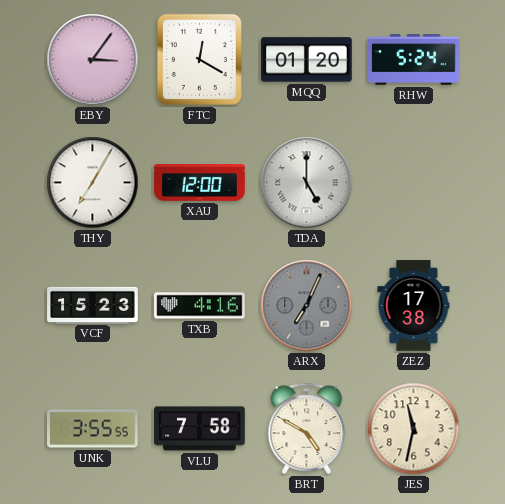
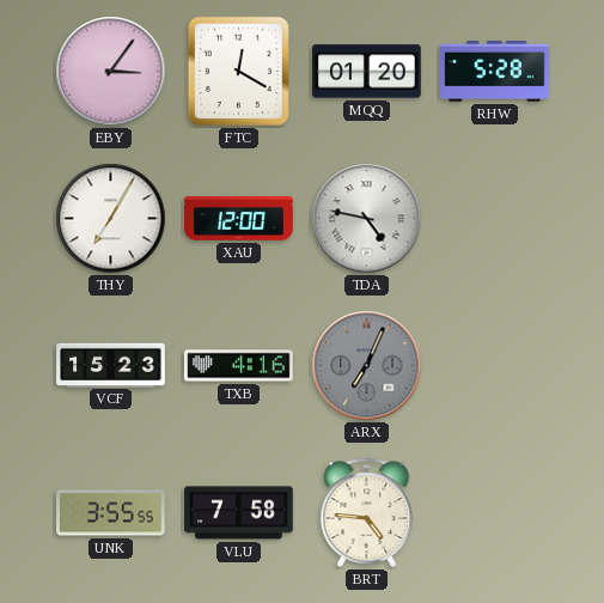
RHW: 5:24 -> 5:28
TDA: 5:00 -> 4:47
ZEZ: 17:38 -> none
BRT: 4:50 -> 4:46
JES: 11:32 -> none
